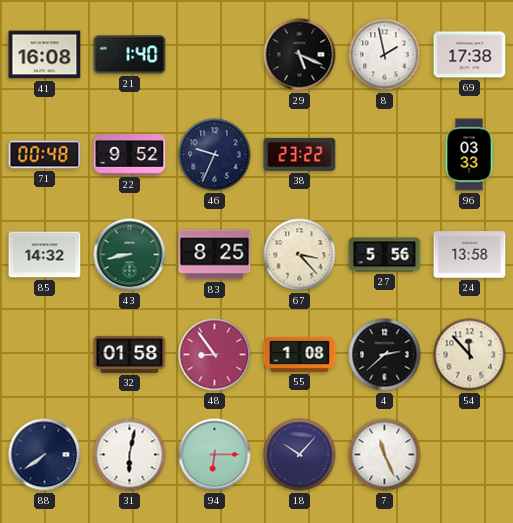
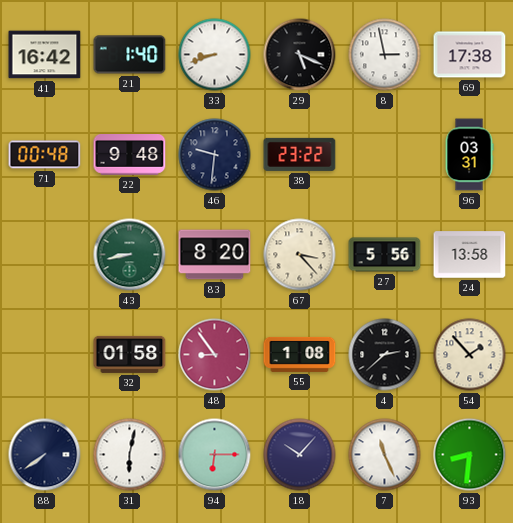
41: 16:08 -> 16:42
33: none -> 8:42
8: 1:58 -> 2:58
22: 9:52 -> 9:48
46: 9:34 -> 9:31
96: 03:33 -> 03:31
85: 14:32 -> none
83: 8:25 -> 8:20
54: 11:53 -> 1:53
93: none -> 8:31
